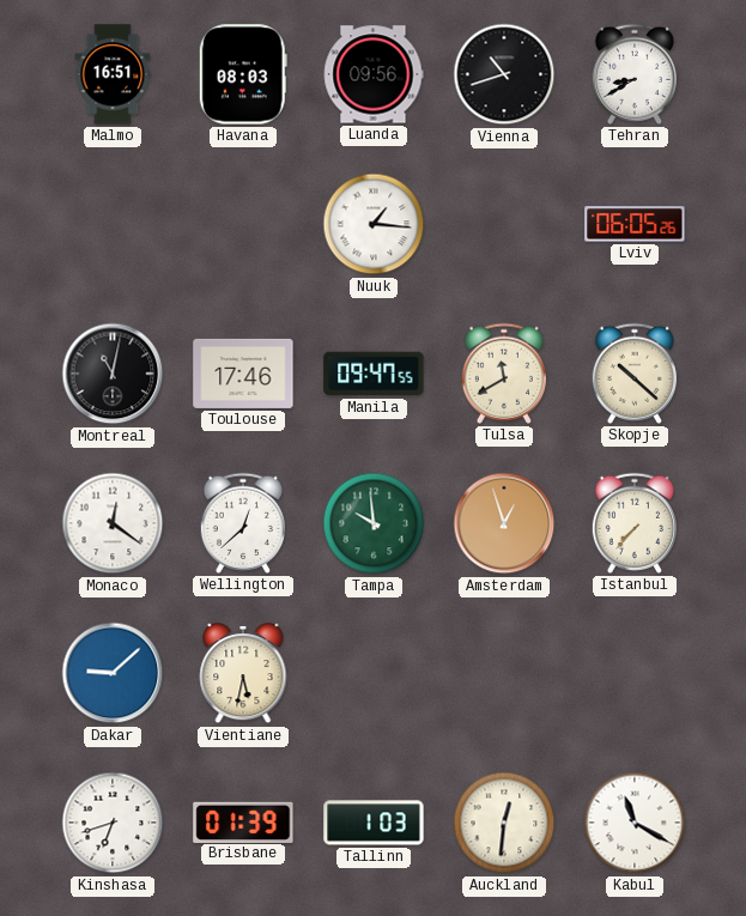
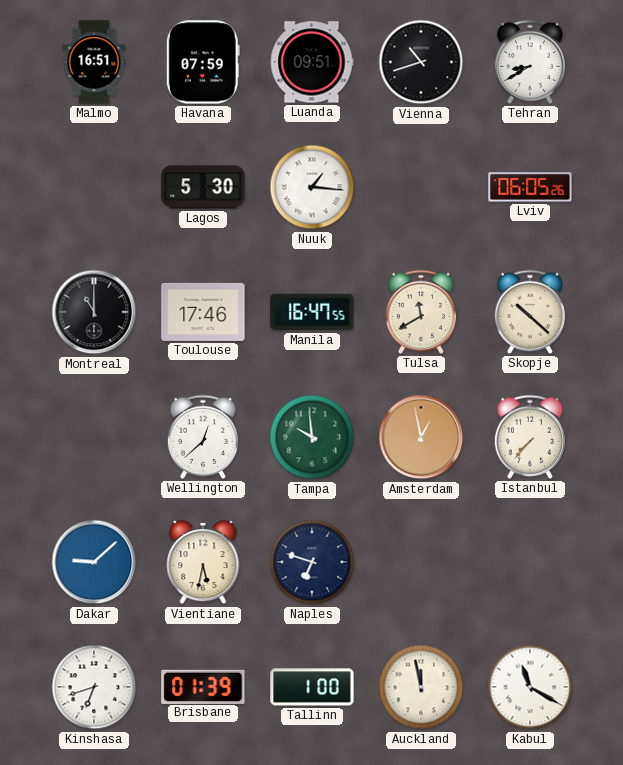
Havana: 08:03 -> 07:59
Luanda: 09:56 -> 09:51
Lagos: none -> 5:30
Montreal: 11:02 -> 11:00
Manila: 09:47 -> 16:47
Monaco: 12:21 -> none
Amsterdam: 12:57 -> 12:58
Naples: none -> 6:48
Tallinn: 1:03 -> 1:00
Auckland: 12:31 -> 11:58
